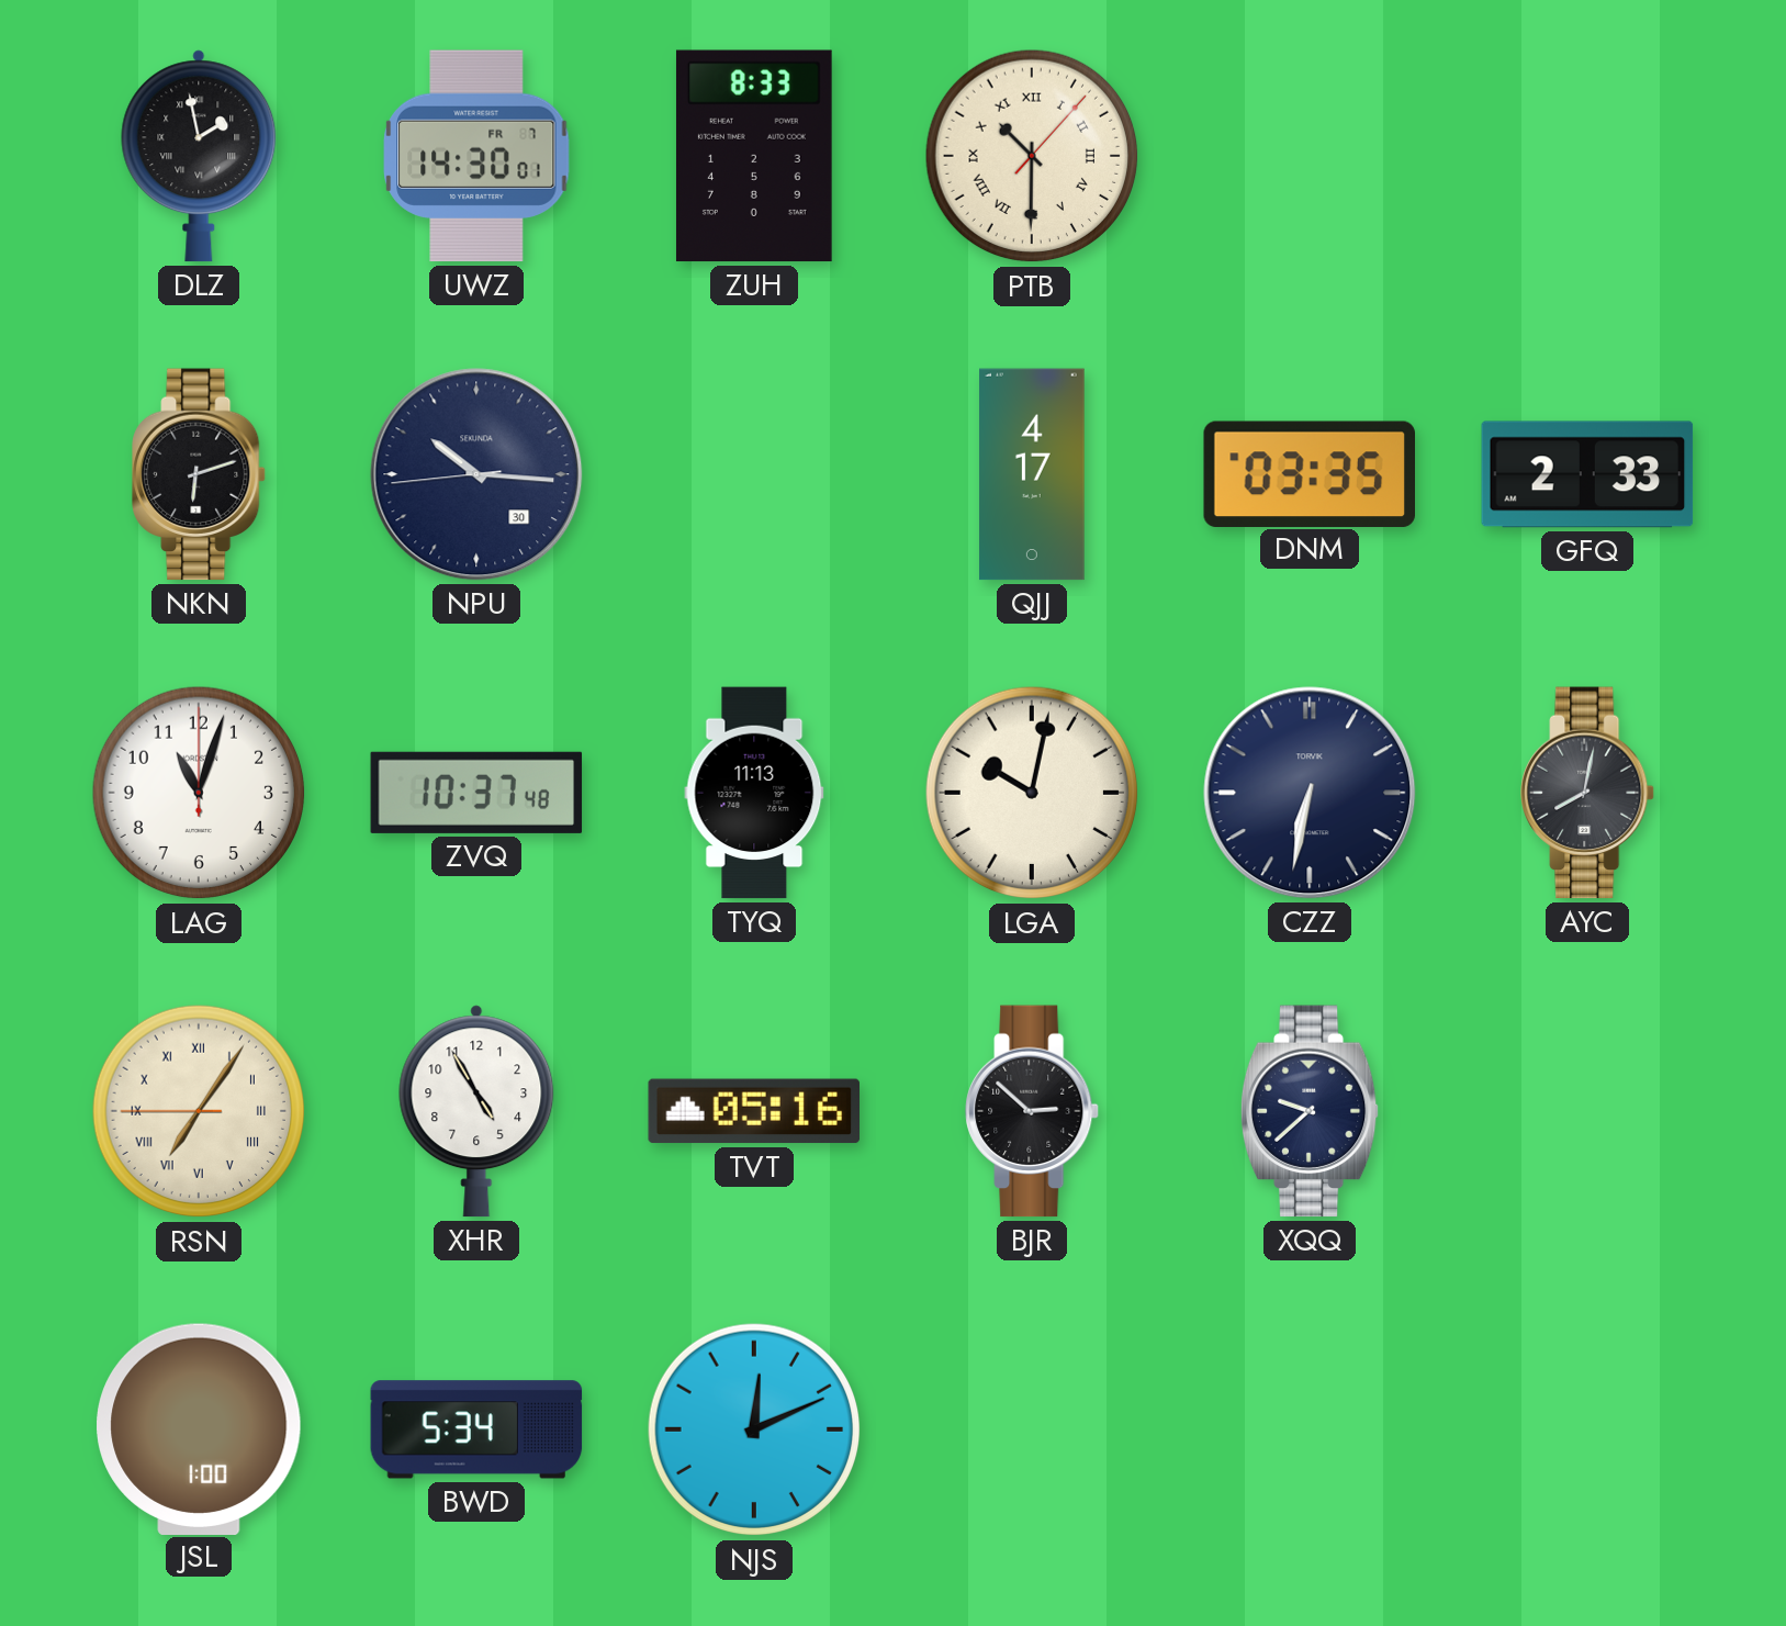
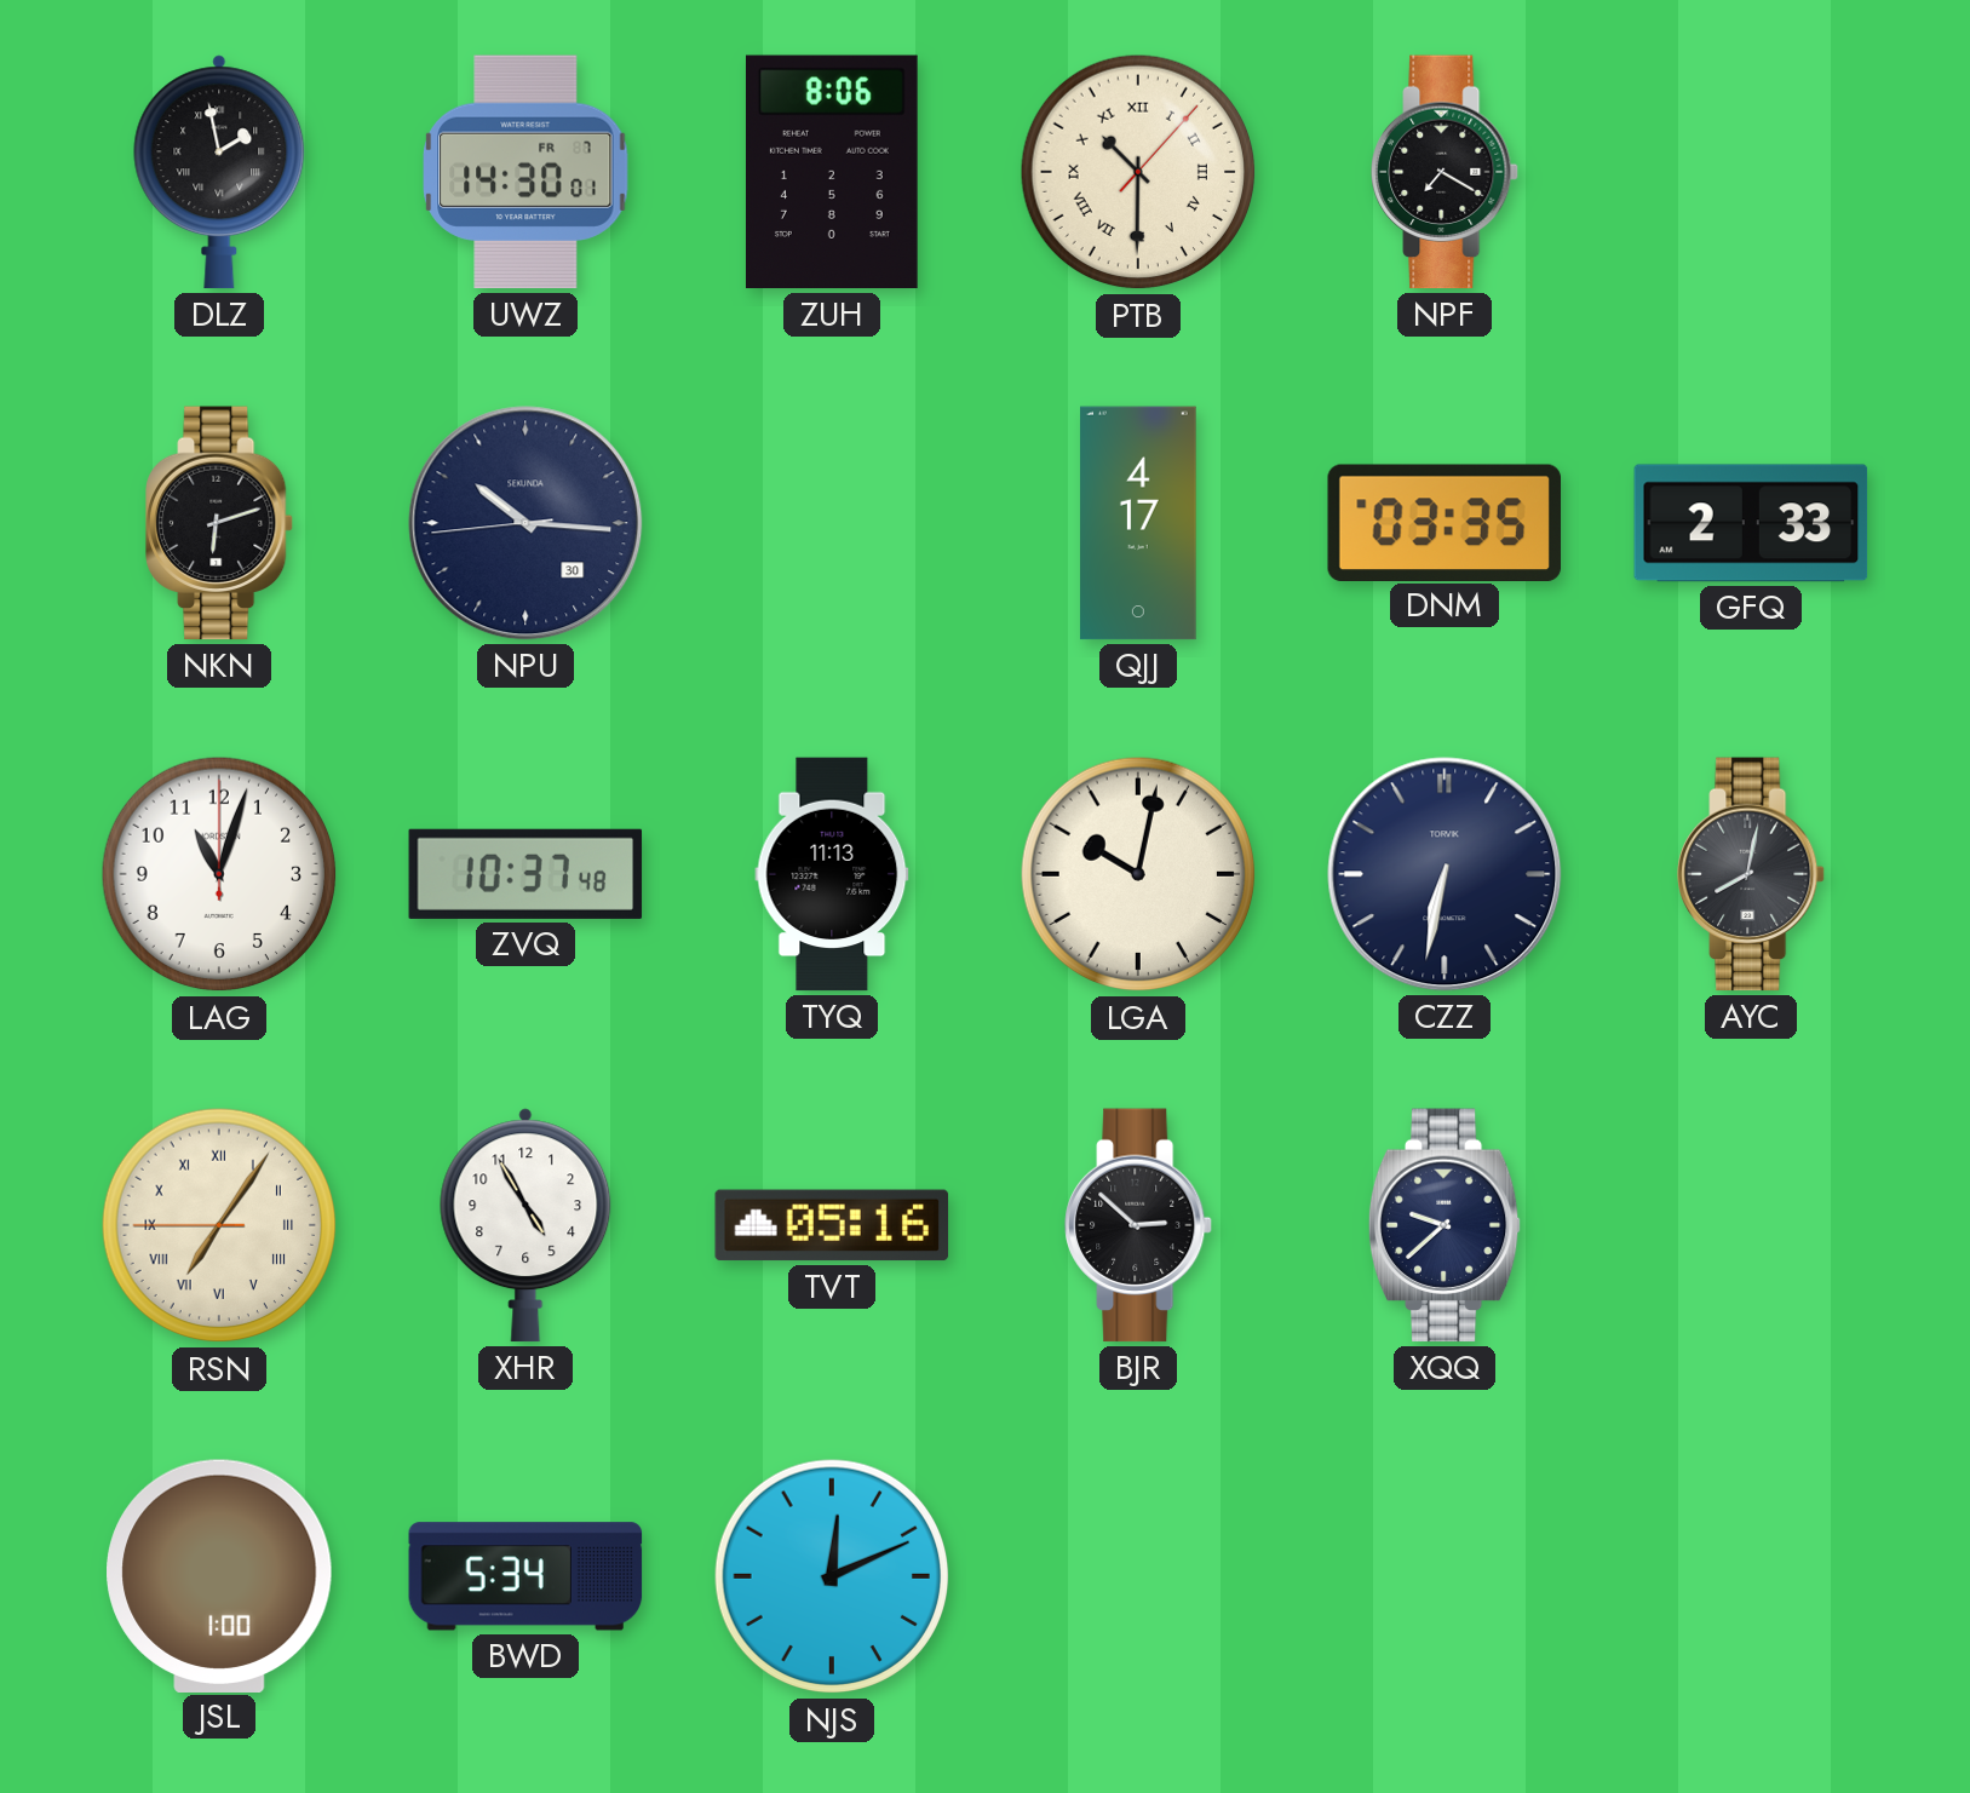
ZUH: 8:33 -> 8:06
NPF: none -> 7:20
